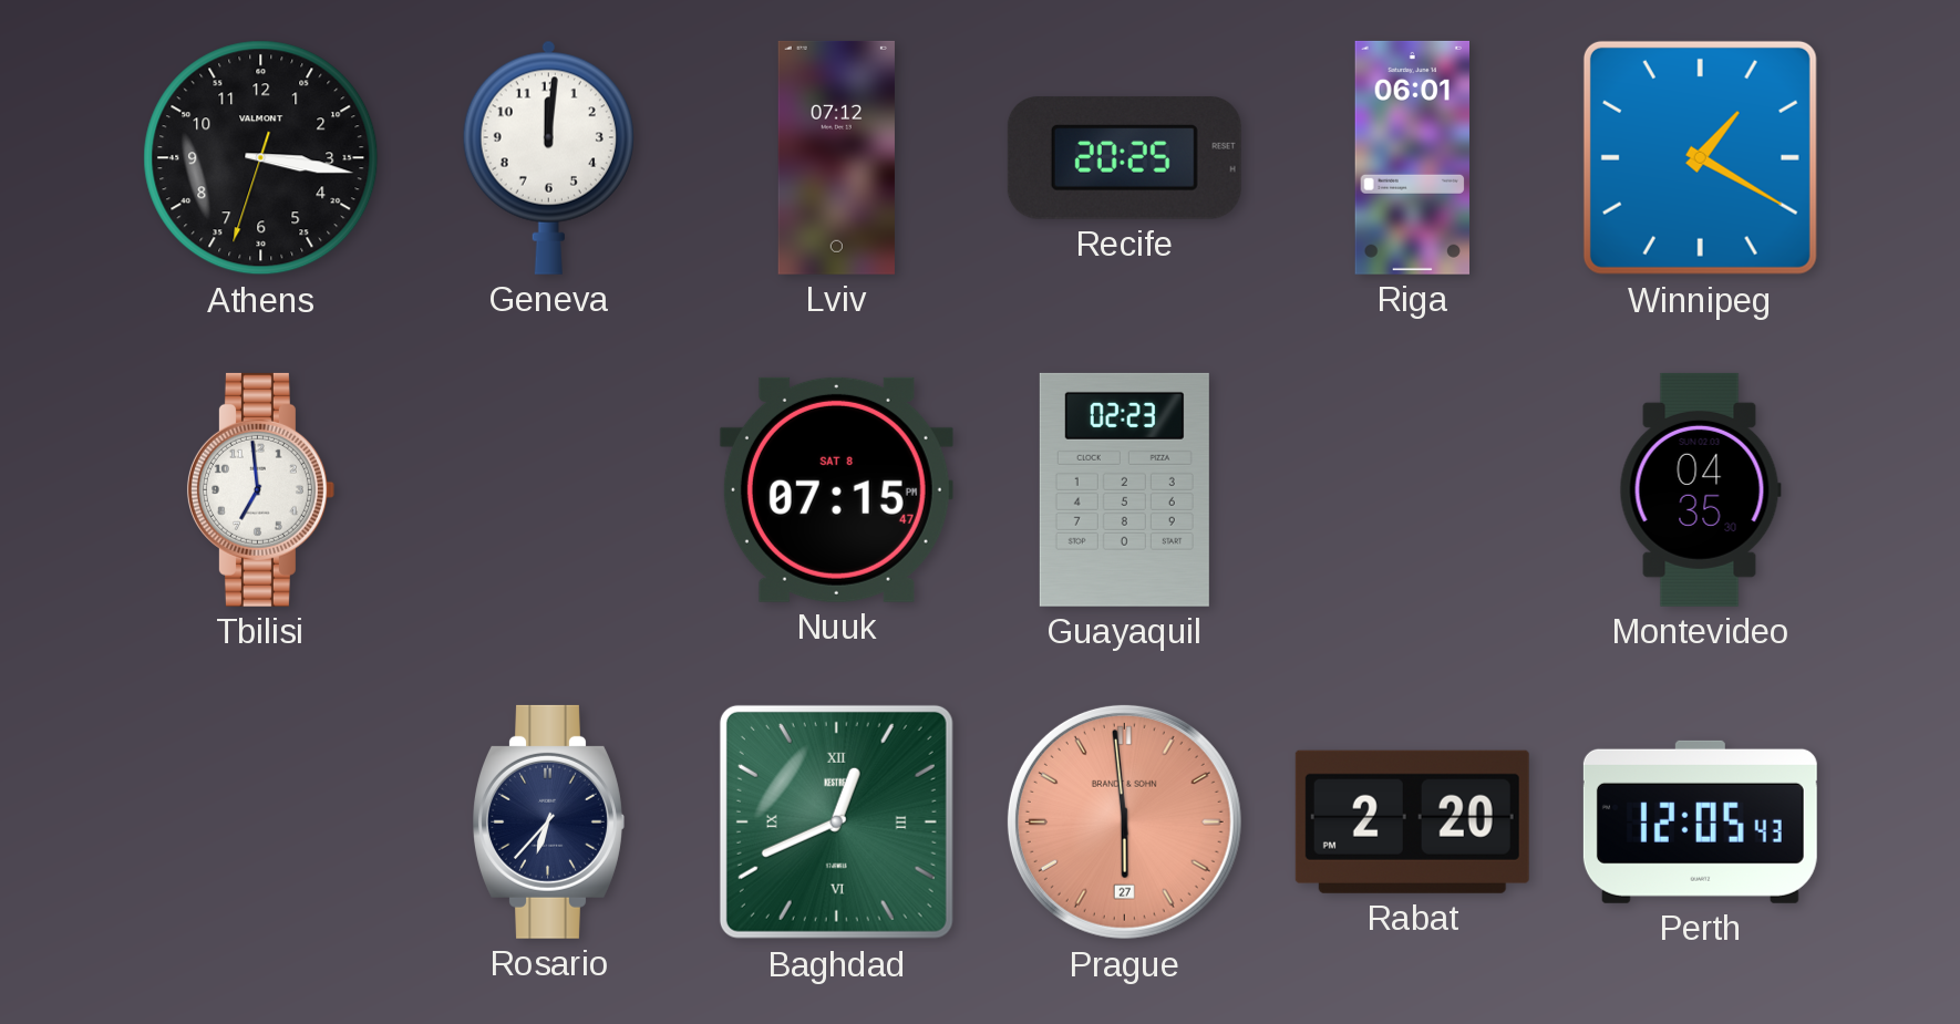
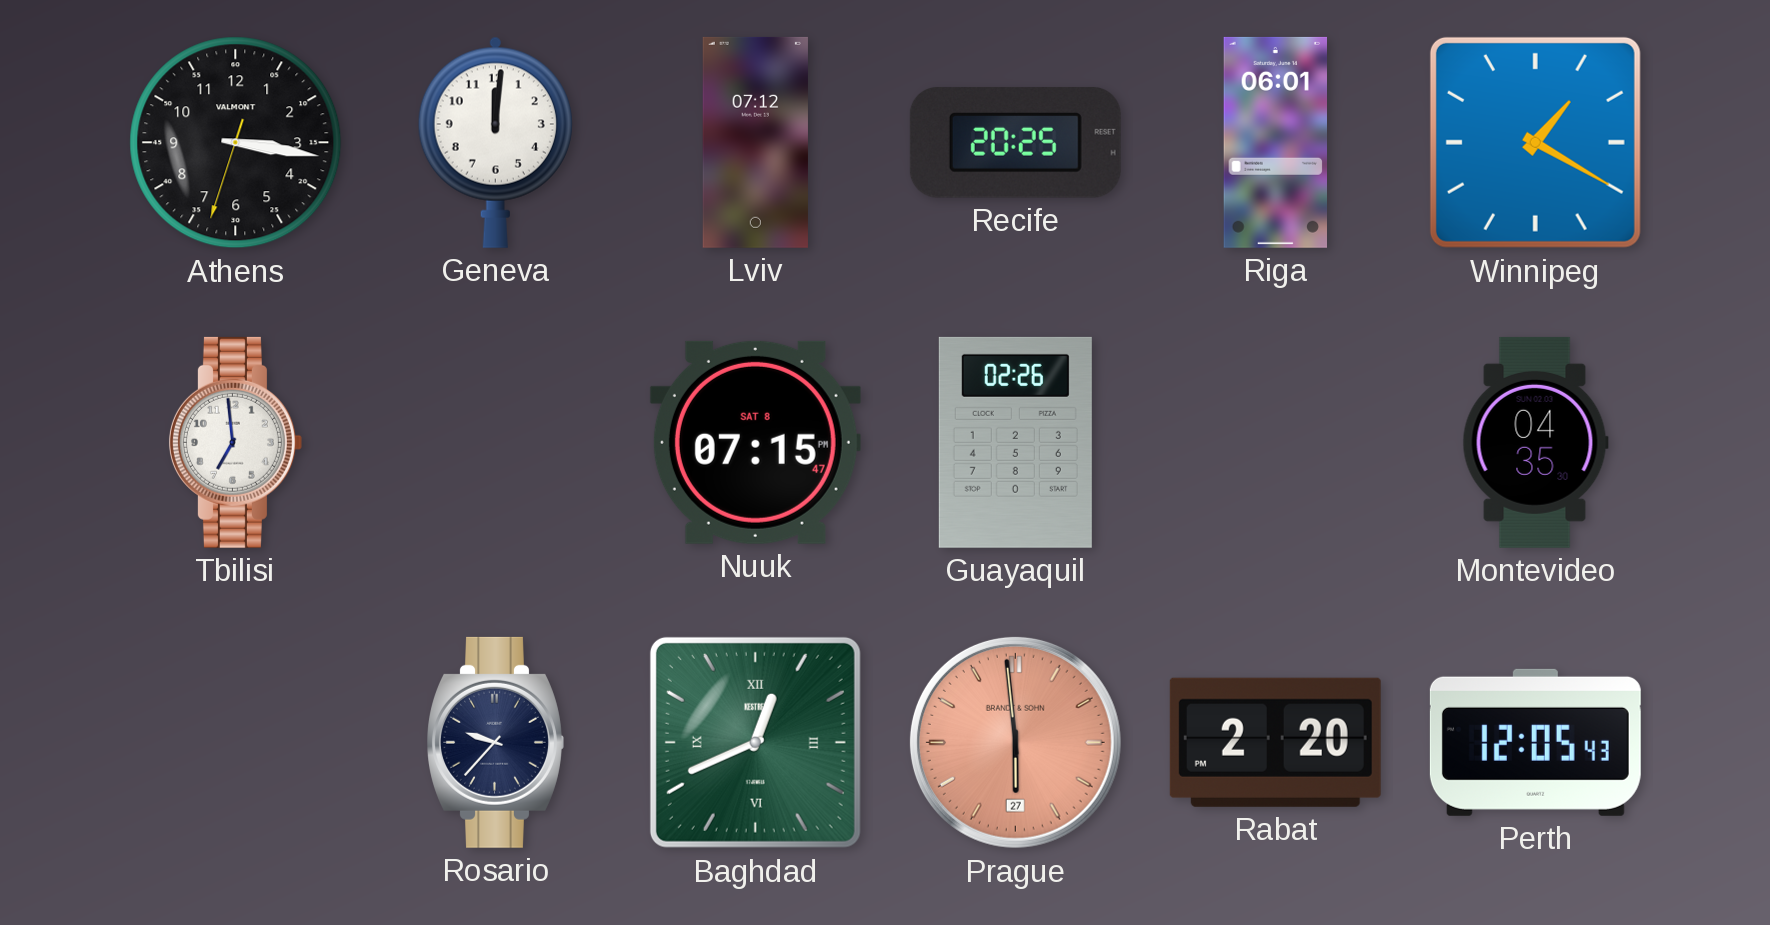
Guayaquil: 02:23 -> 02:26
Rosario: 6:37 -> 9:37
